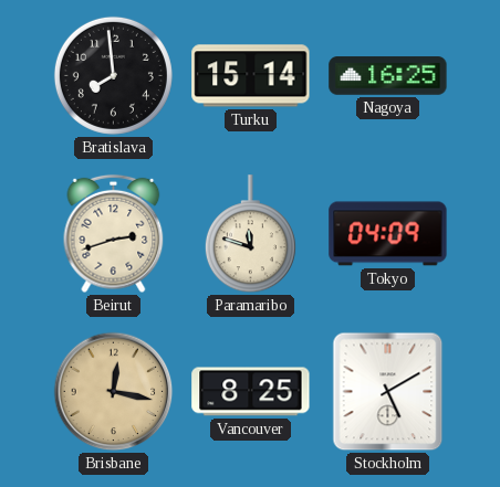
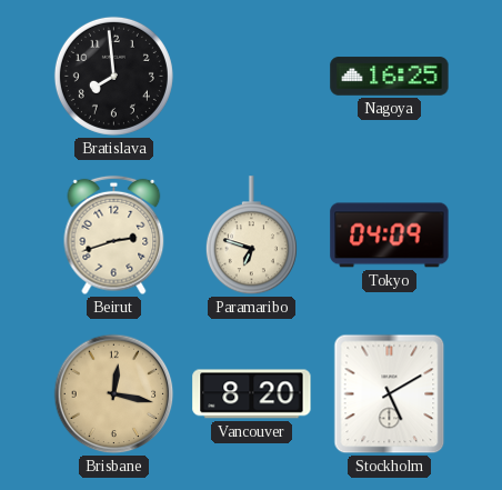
Turku: 15:14 -> none
Paramaribo: 11:48 -> 6:48
Vancouver: 8:25 -> 8:20
